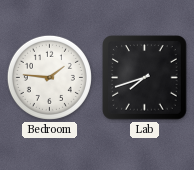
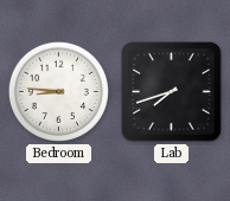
Bedroom: 1:46 -> 8:46
